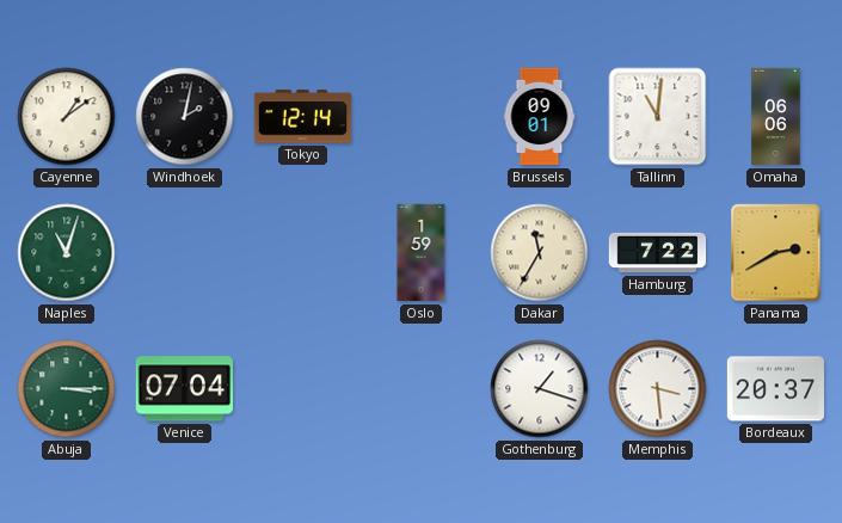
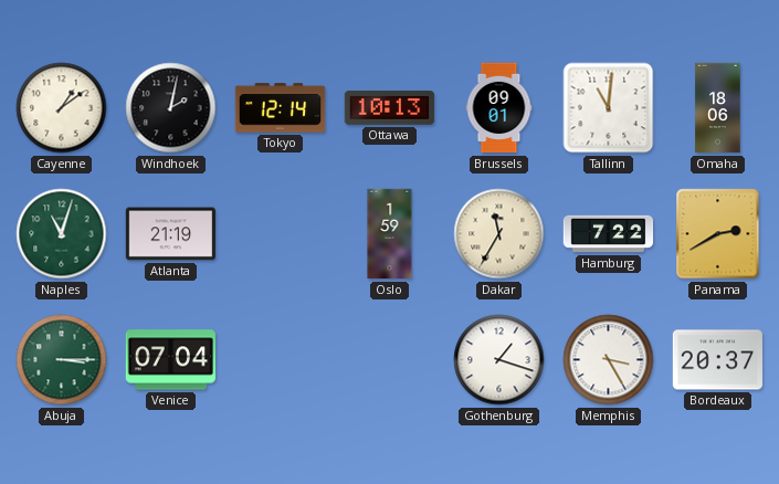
Ottawa: none -> 10:13
Omaha: 06:06 -> 18:06
Atlanta: none -> 21:19
Memphis: 3:29 -> 3:25
